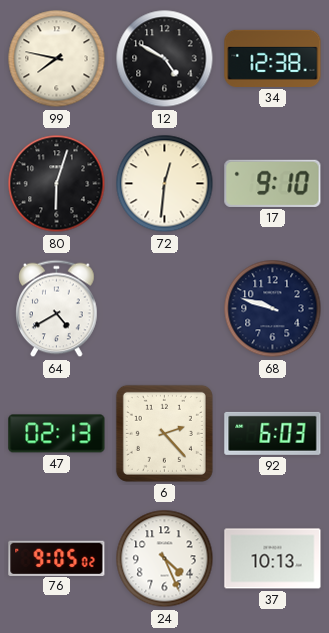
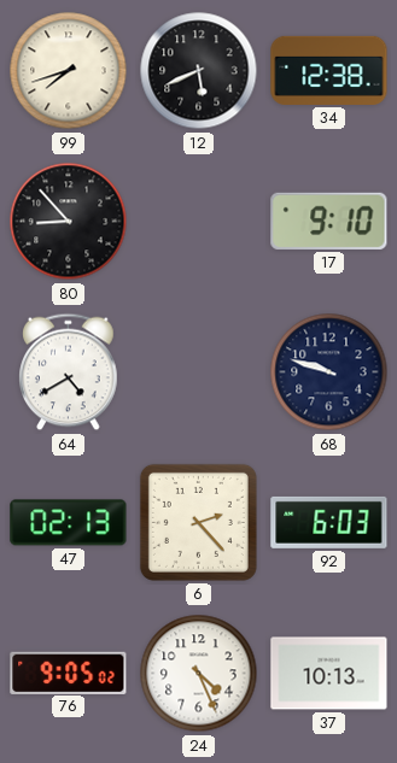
99: 7:47 -> 7:42
12: 4:50 -> 5:41
80: 6:03 -> 8:53
72: 12:31 -> none
